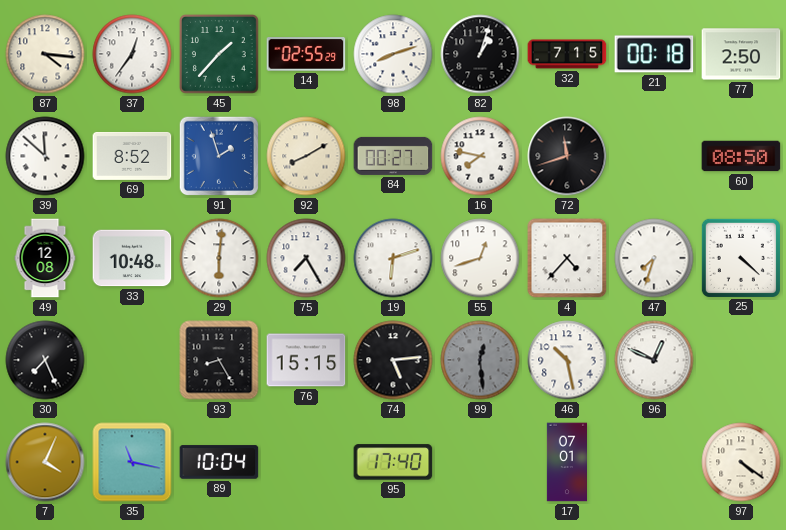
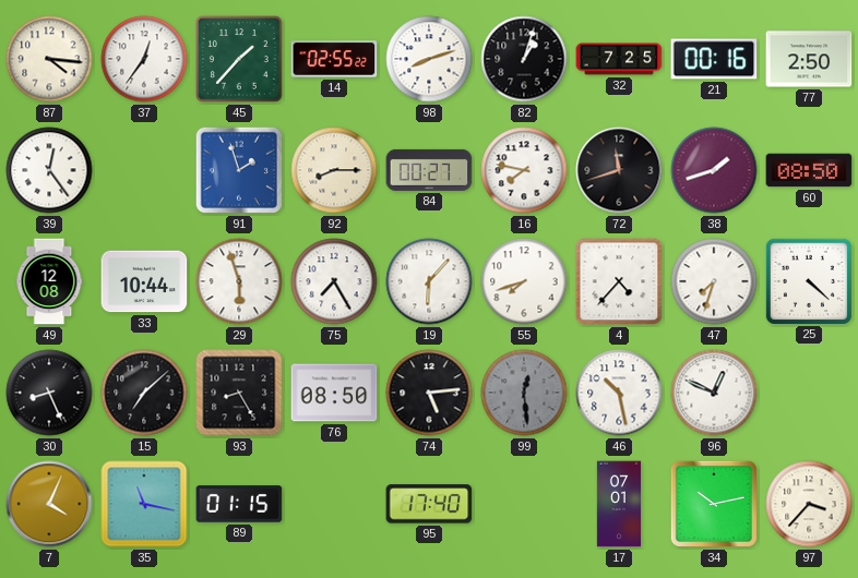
14: 02:55:29 -> 02:55:22
32: 7:15 -> 7:25
21: 00:18 -> 00:16
39: 11:52 -> 12:24
69: 8:52 -> none
92: 8:10 -> 8:15
38: none -> 1:42
33: 10:48 -> 10:44
29: 6:01 -> 5:57
19: 6:12 -> 6:07
55: 12:42 -> 7:42
30: 7:26 -> 8:26
15: none -> 7:08
76: 15:15 -> 08:50
89: 10:04 -> 01:15
34: none -> 10:13
97: 4:21 -> 3:37
